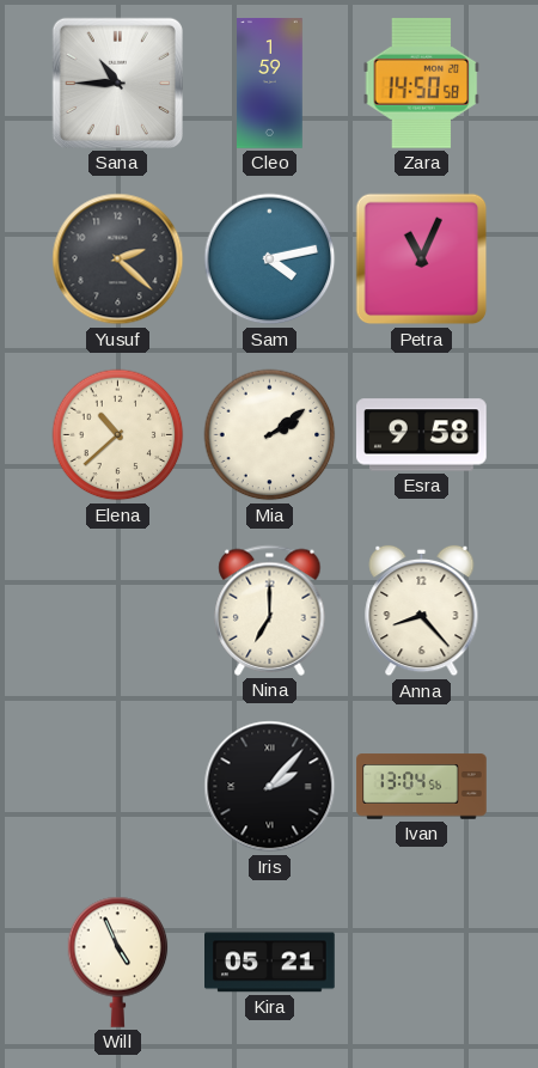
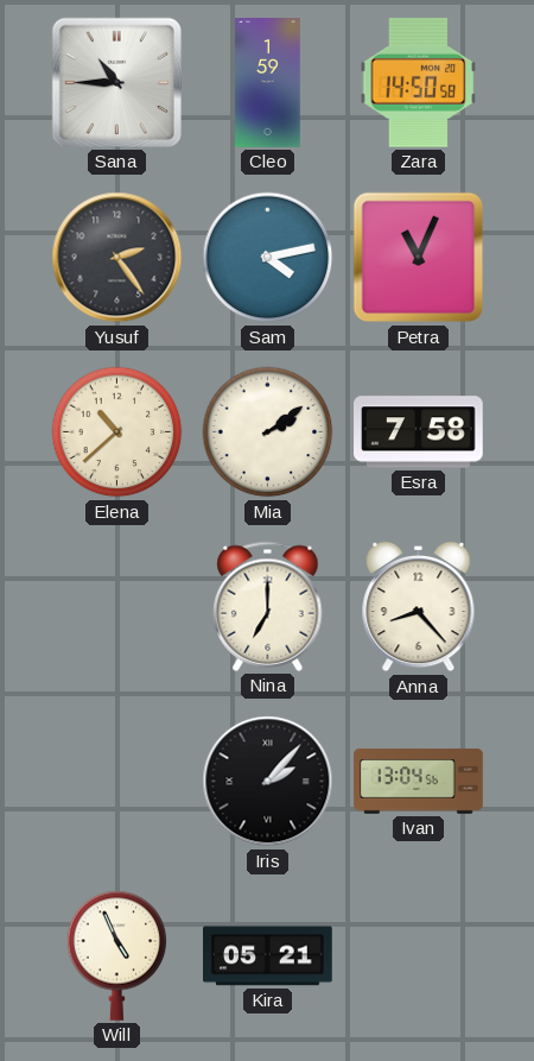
Yusuf: 2:22 -> 2:24
Esra: 9:58 -> 7:58
